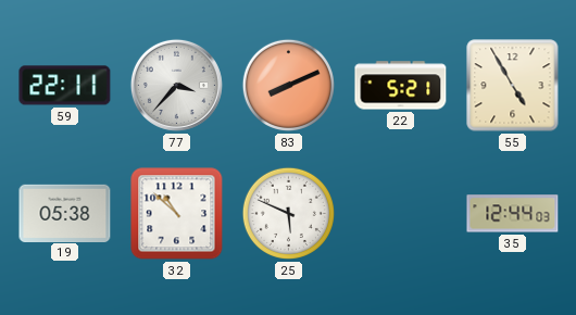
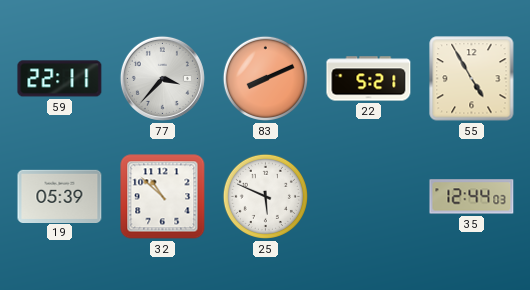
19: 05:38 -> 05:39
